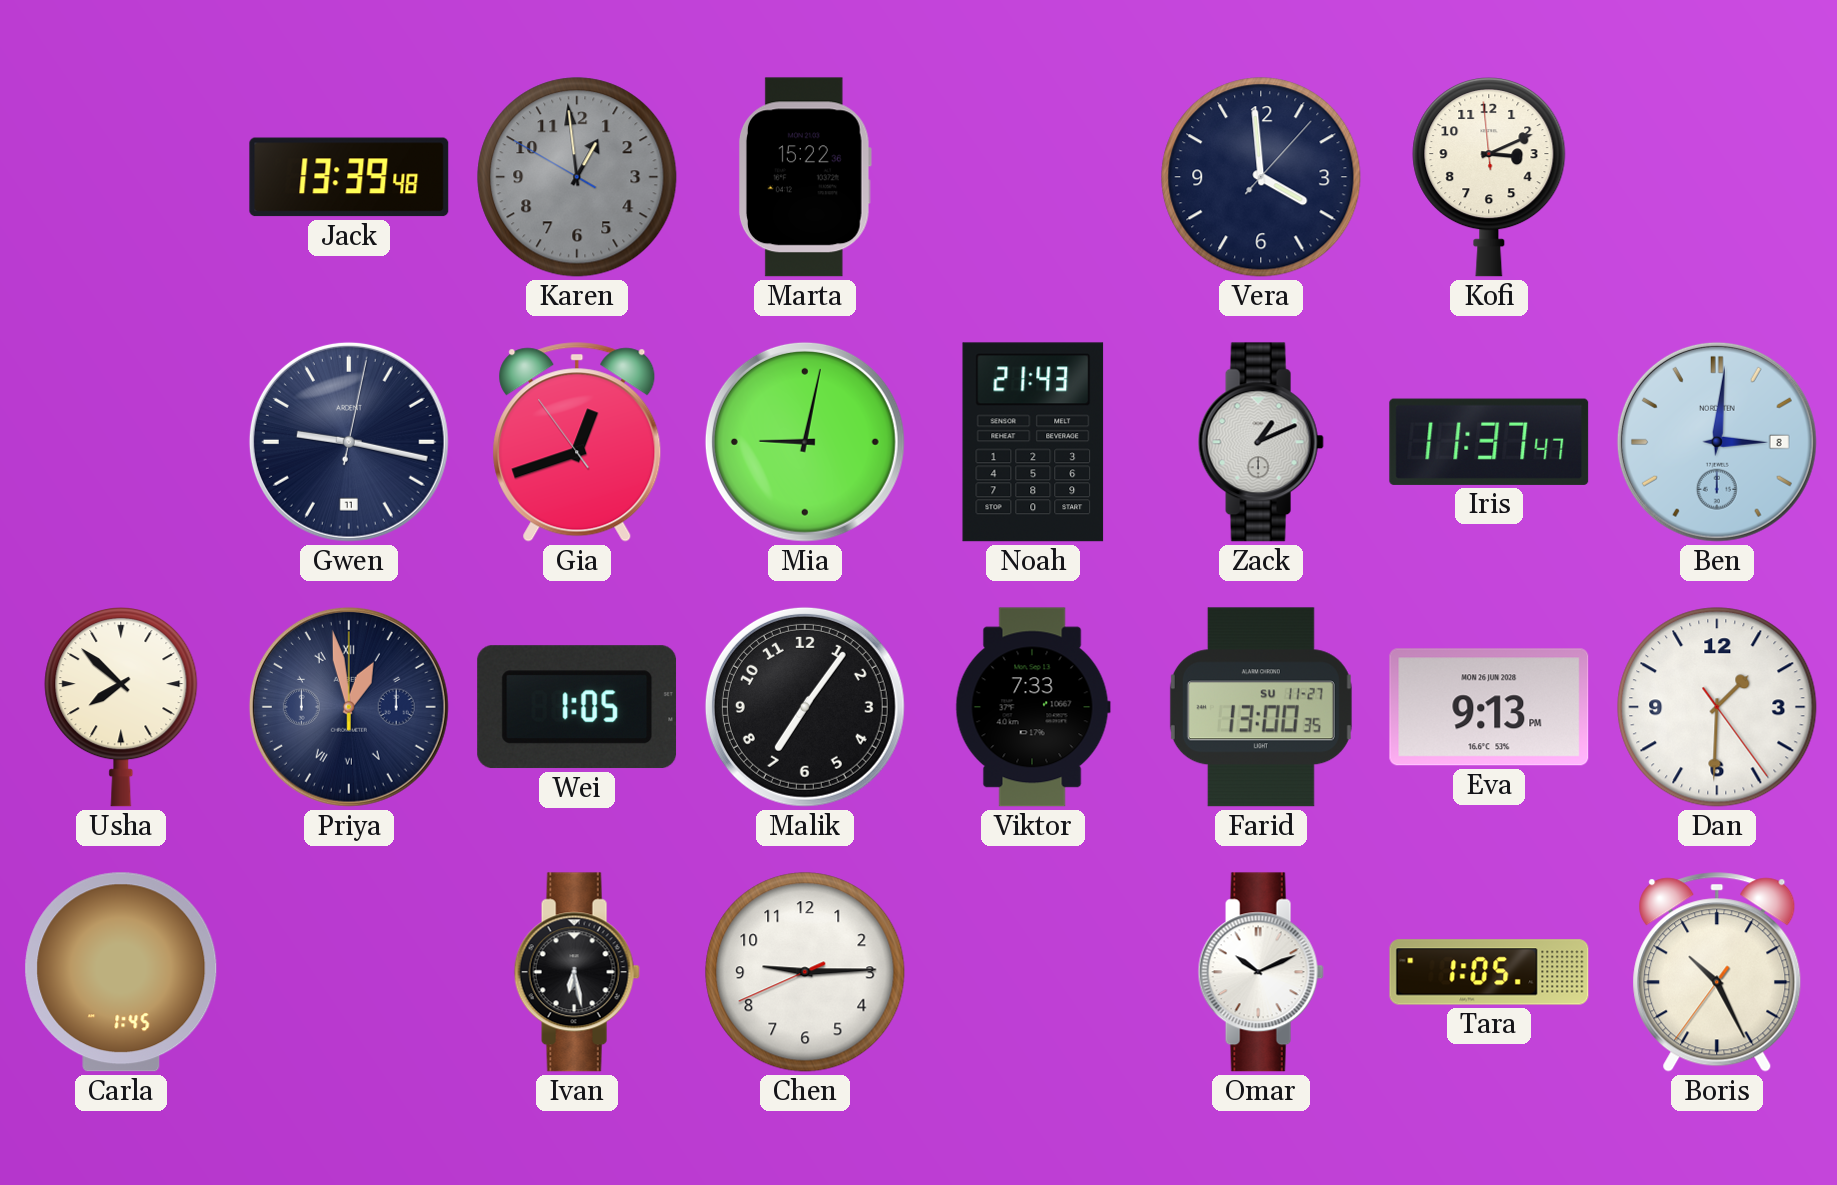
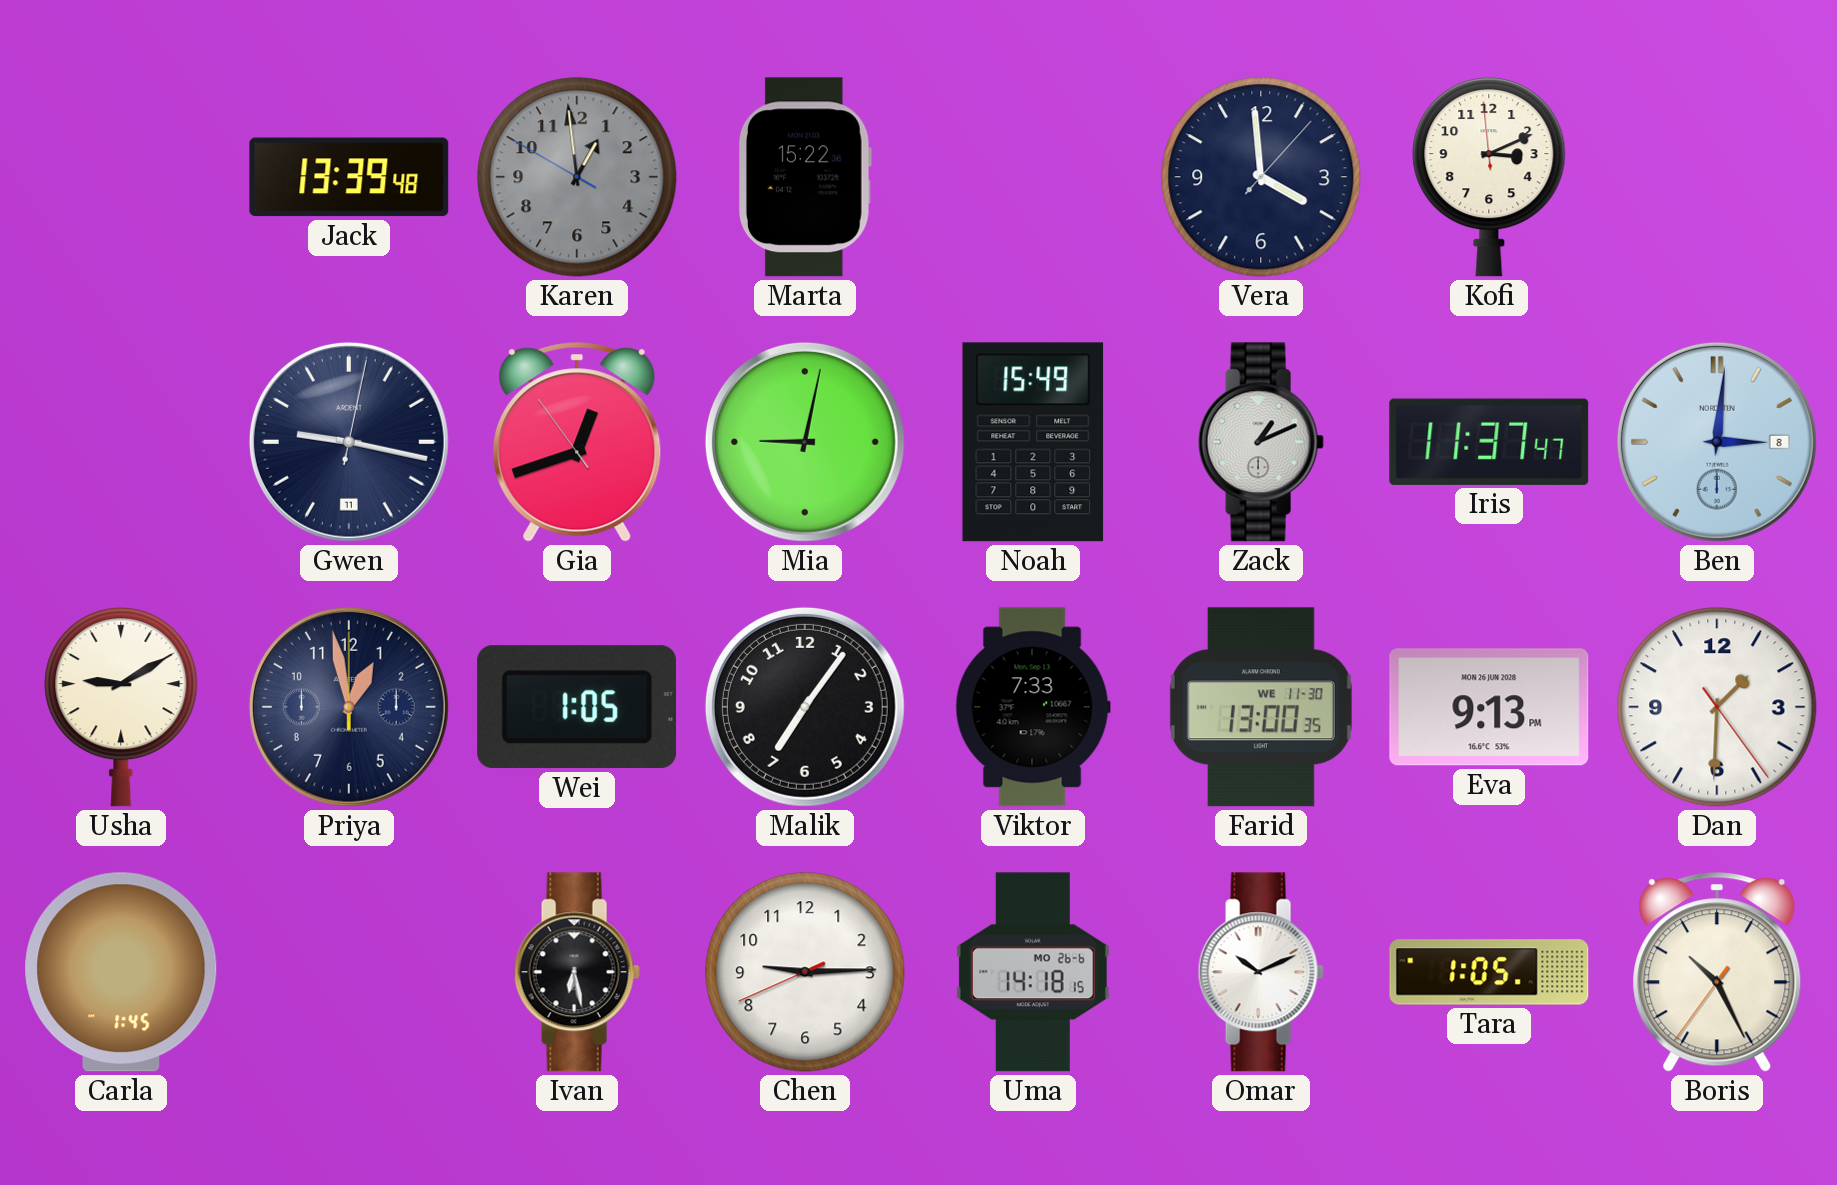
Noah: 21:43 -> 15:49
Usha: 7:52 -> 9:10
Priya numerals: Roman -> Arabic
Farid date: SU 11-27 -> WE 11-30
Uma: none -> 14:18
